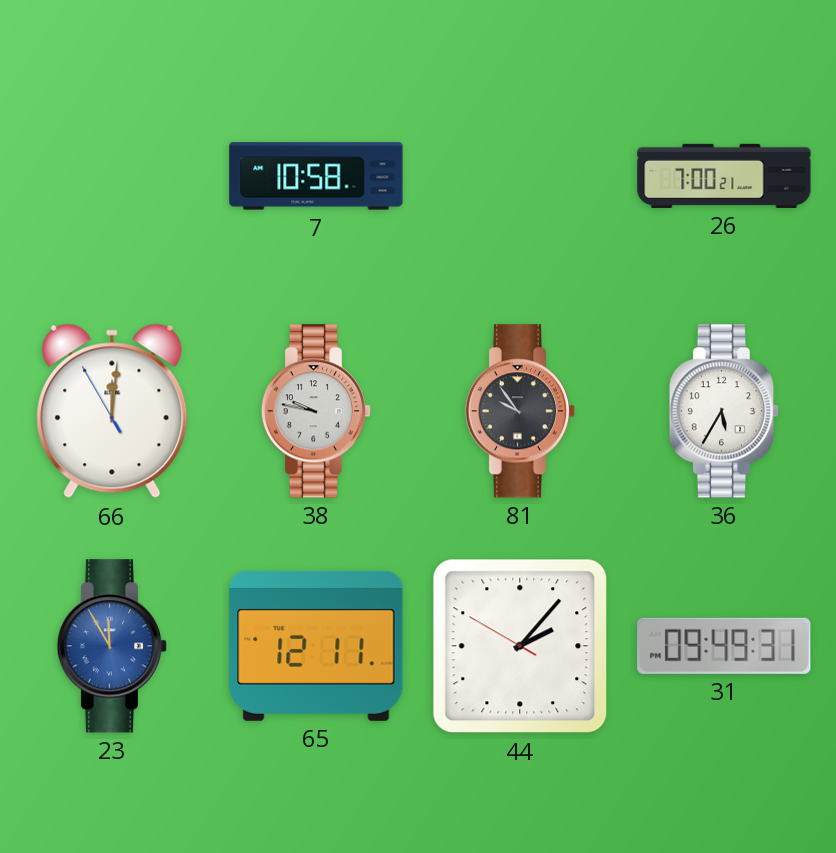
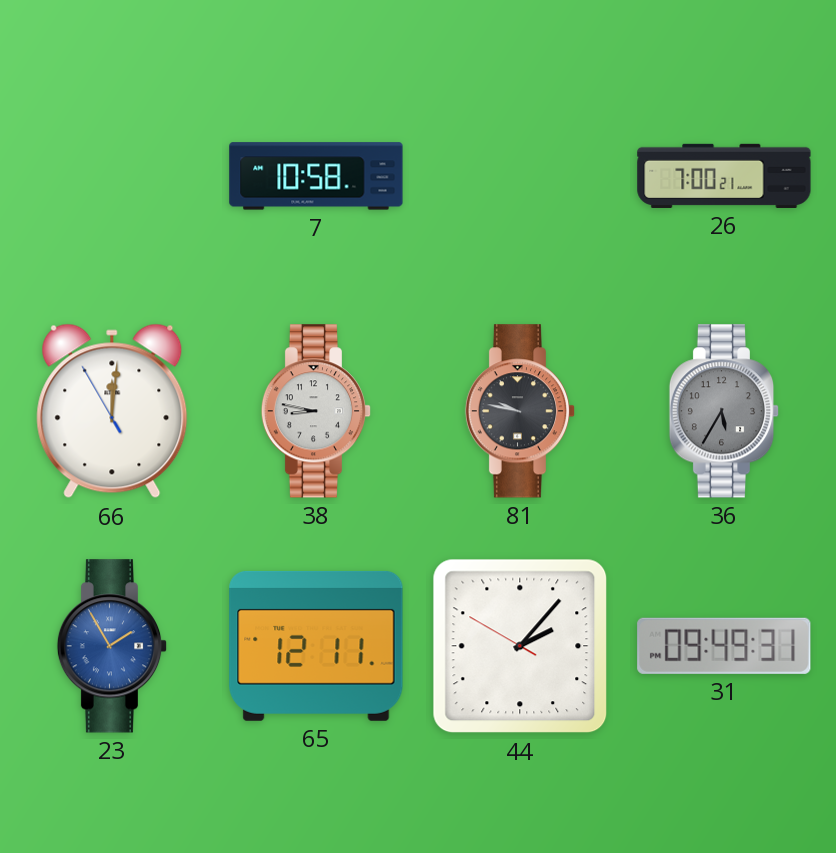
38: 9:47 -> 8:47
81: 9:54 -> 9:47
36 dial: white -> grey
23: 11:55 -> 1:55
